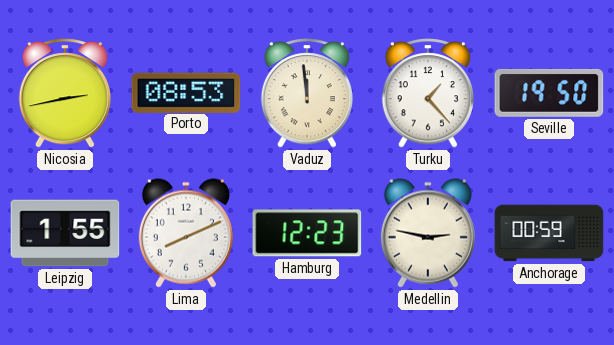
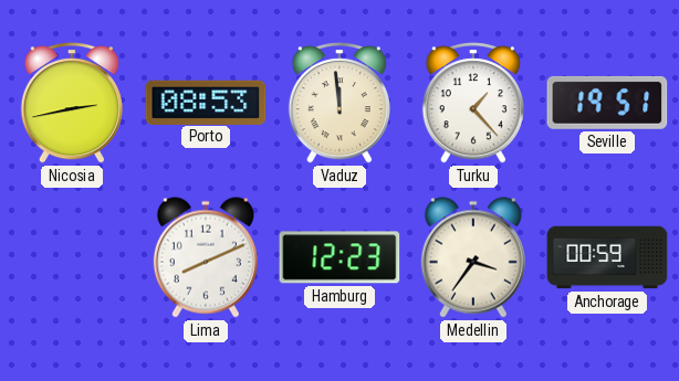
Seville: 19:50 -> 19:51
Leipzig: 1:55 -> none
Medellin: 2:47 -> 3:36
